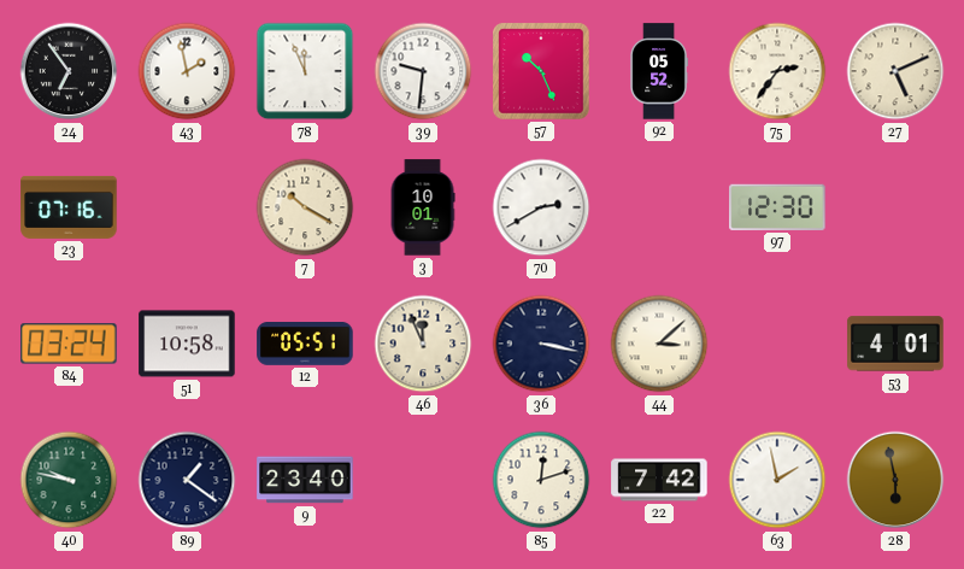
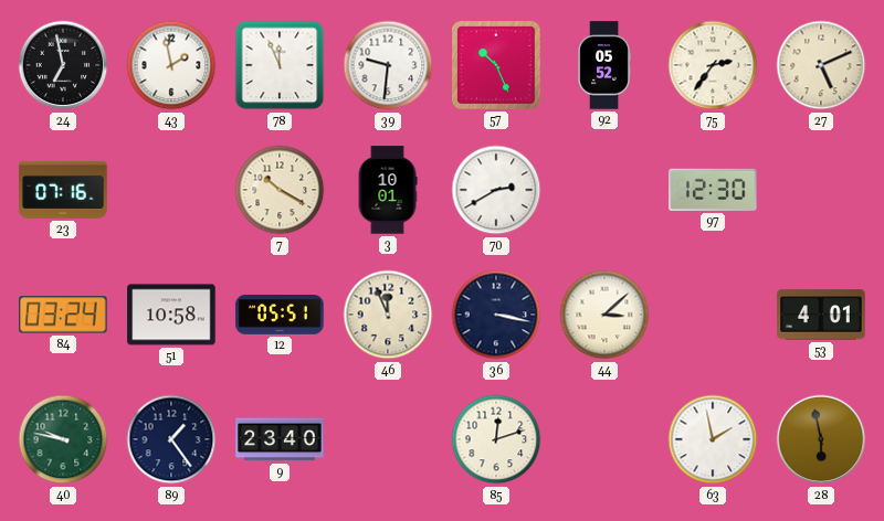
24: 6:54 -> 6:58
89: 1:21 -> 1:24
22: 7:42 -> none
